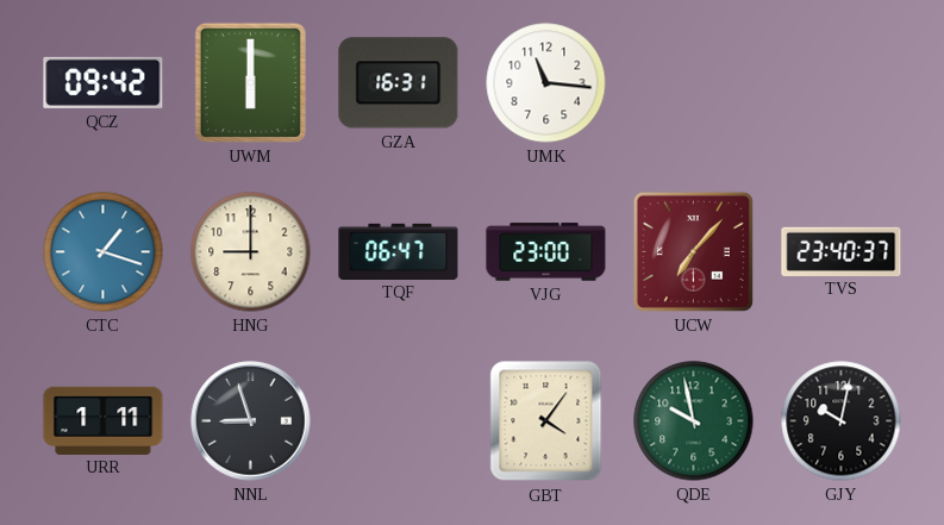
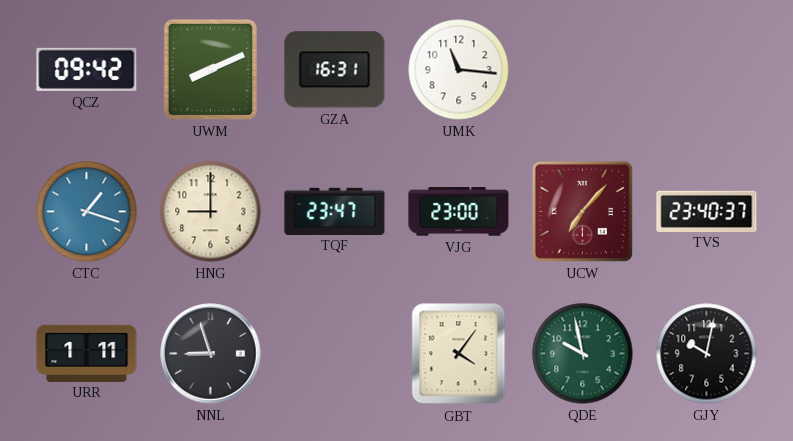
UWM: 6:00 -> 8:11
TQF: 06:47 -> 23:47
